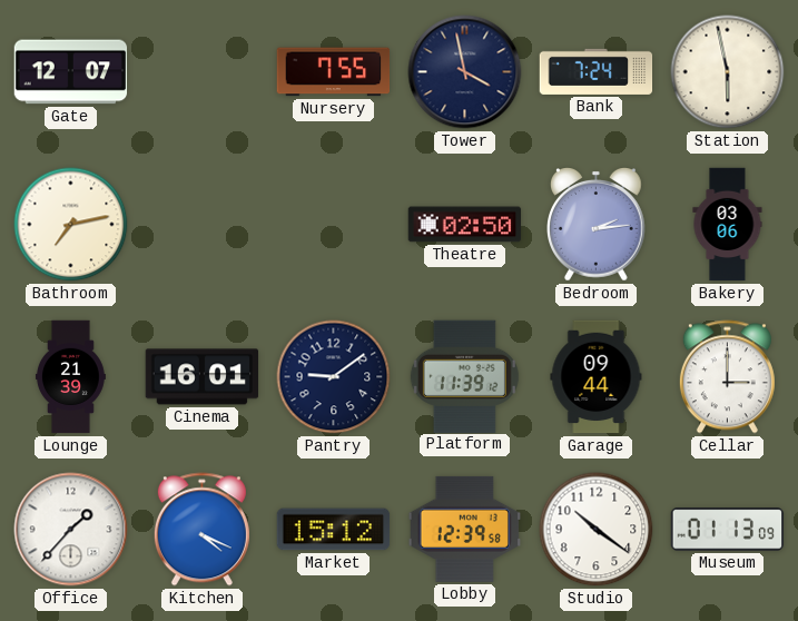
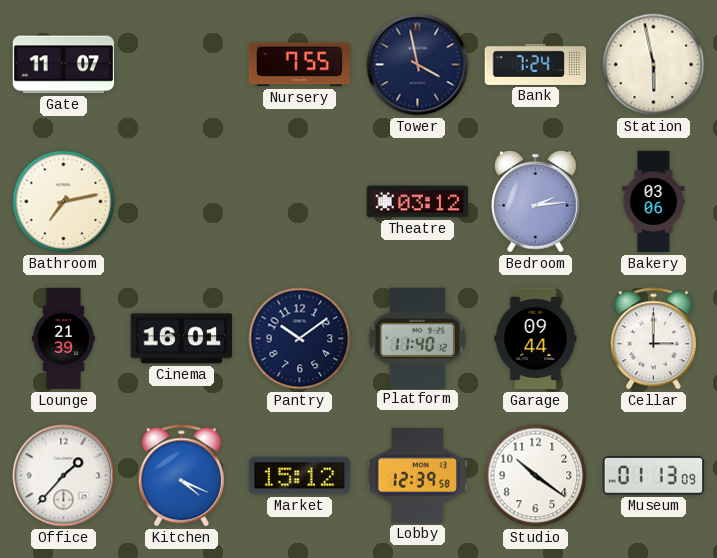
Gate: 12:07 -> 11:07
Theatre: 02:50 -> 03:12
Pantry: 9:09 -> 10:09
Platform: 11:39 -> 11:40
